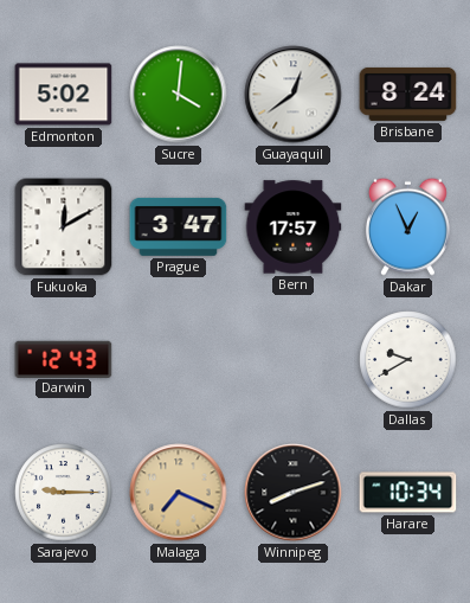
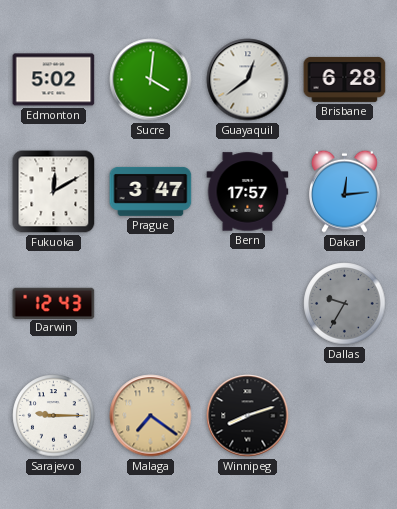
Brisbane: 8:24 -> 6:28
Dakar: 12:56 -> 12:14
Dallas: 9:40 -> 9:35
Dallas dial: white -> grey
Malaga: 7:19 -> 7:21
Harare: 10:34 -> none
